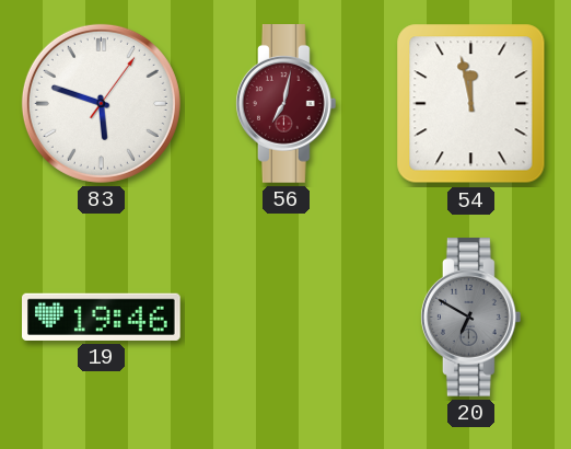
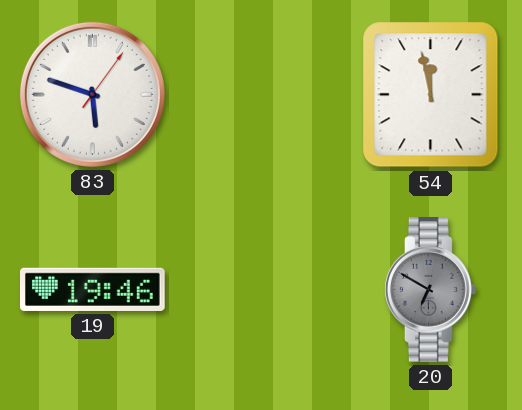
56: 7:02 -> none
